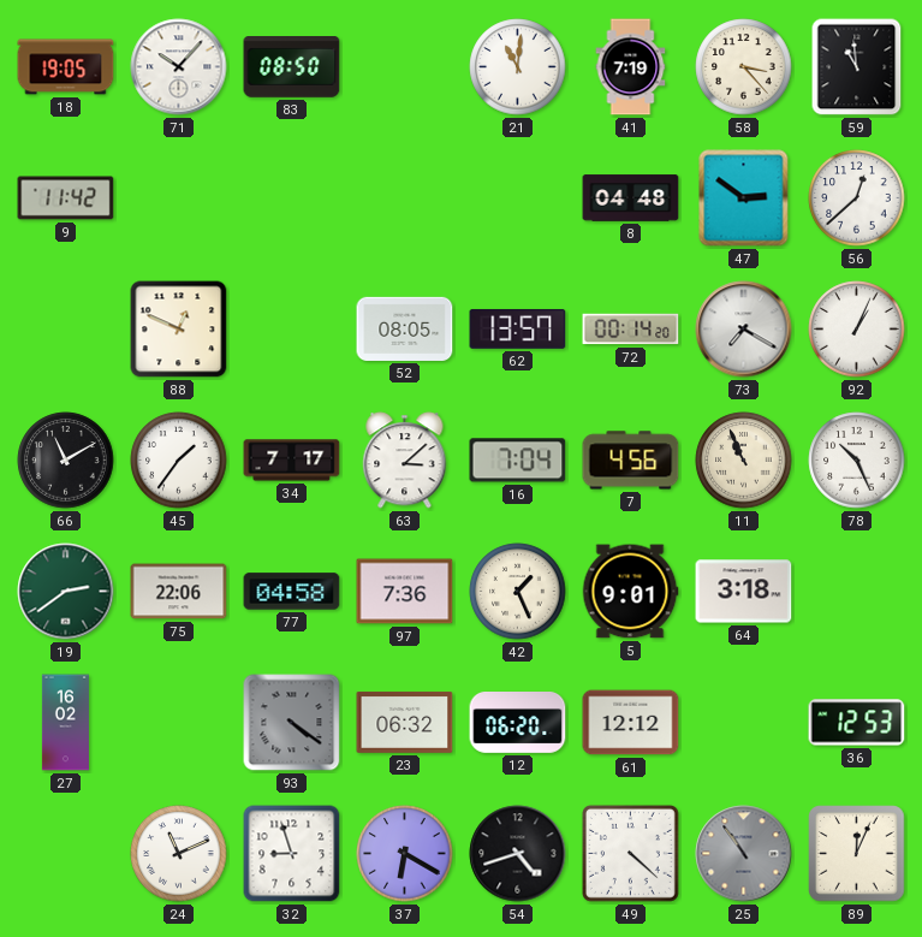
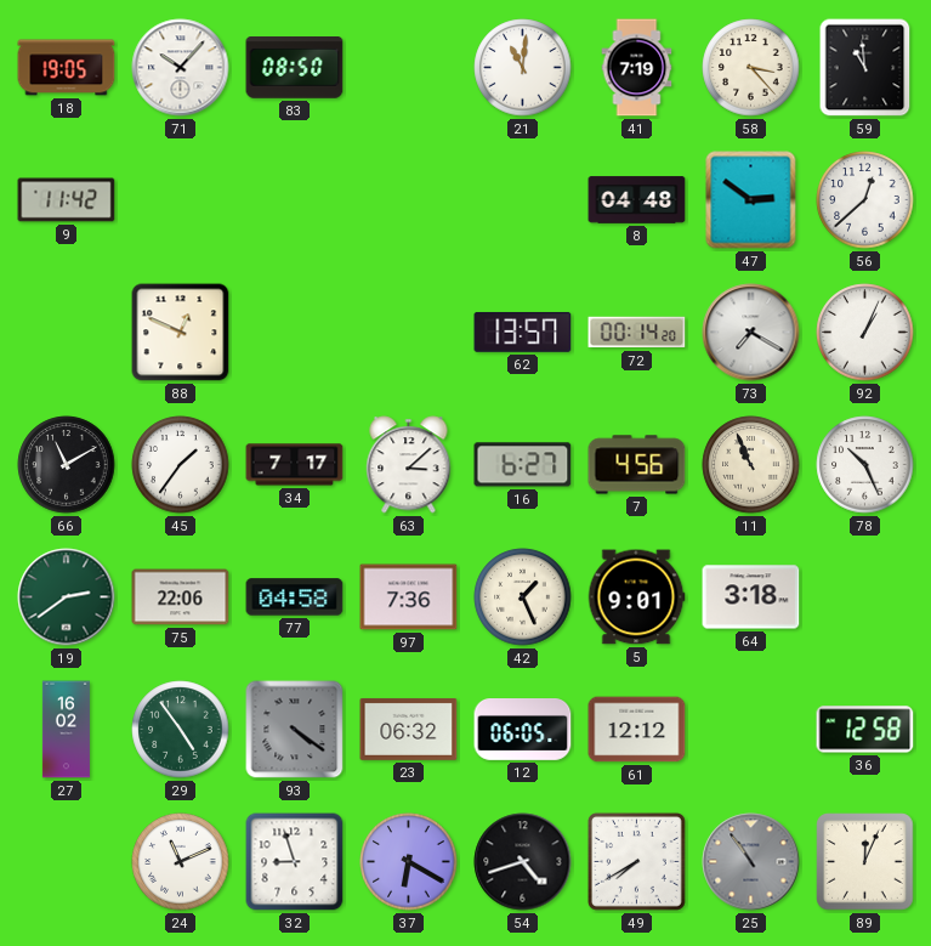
52: 08:05 -> none
16: 7:04 -> 6:27
29: none -> 4:54
12: 06:20 -> 06:05
36: 12:53 -> 12:58
49: 4:22 -> 7:40
